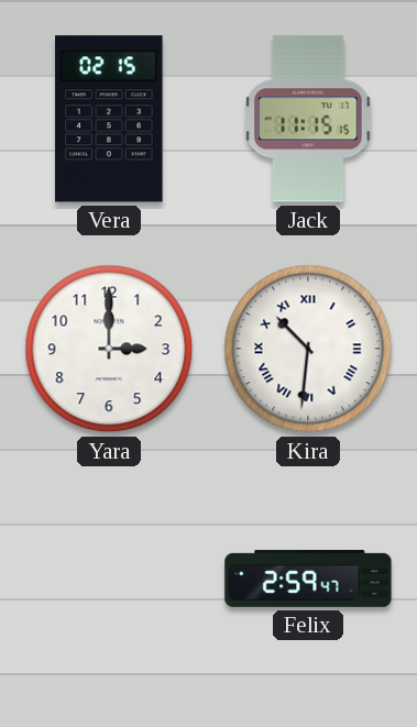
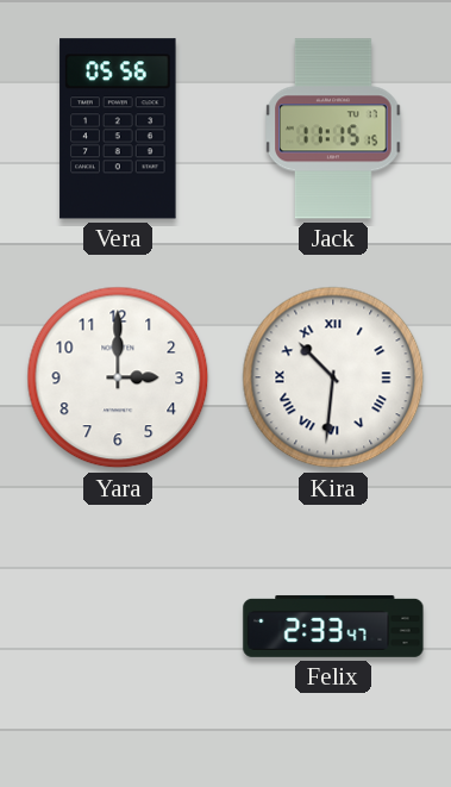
Vera: 02:15 -> 05:56
Felix: 2:59 -> 2:33
